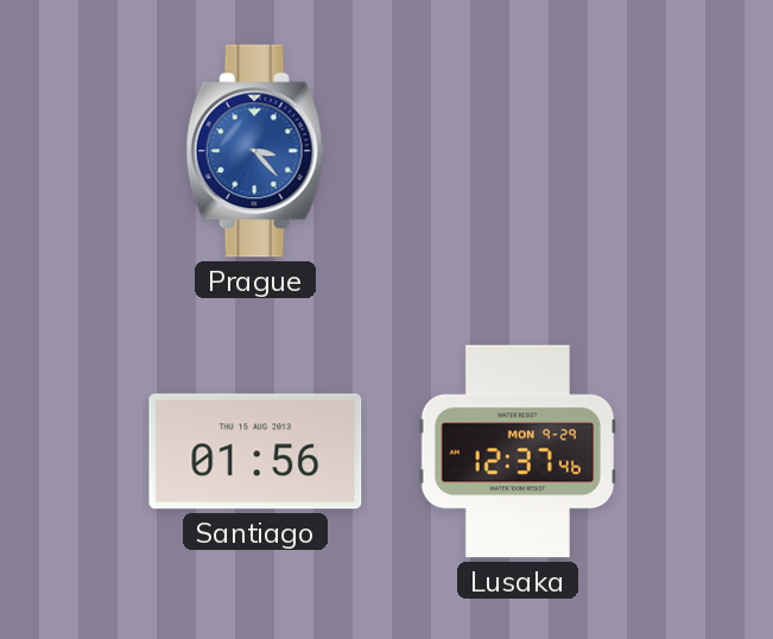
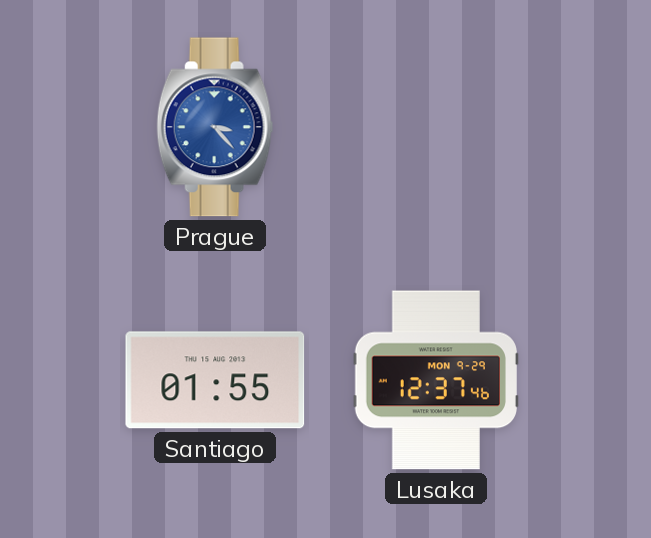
Santiago: 01:56 -> 01:55
